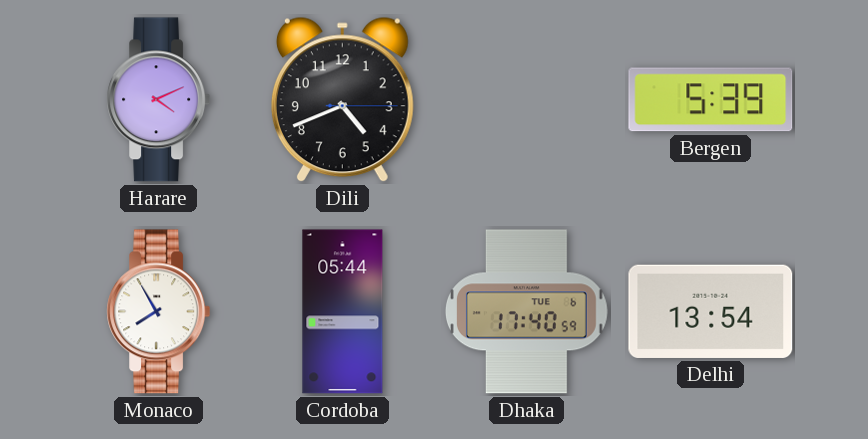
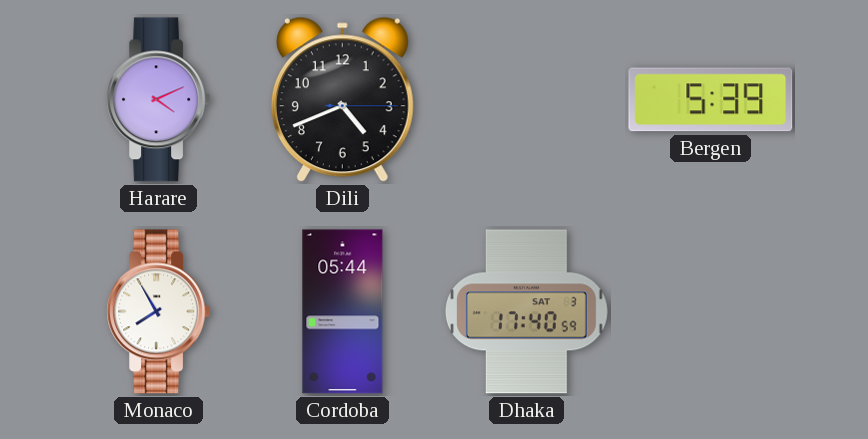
Dhaka date: TUE 6 -> SAT 3
Delhi: 13:54 -> none
